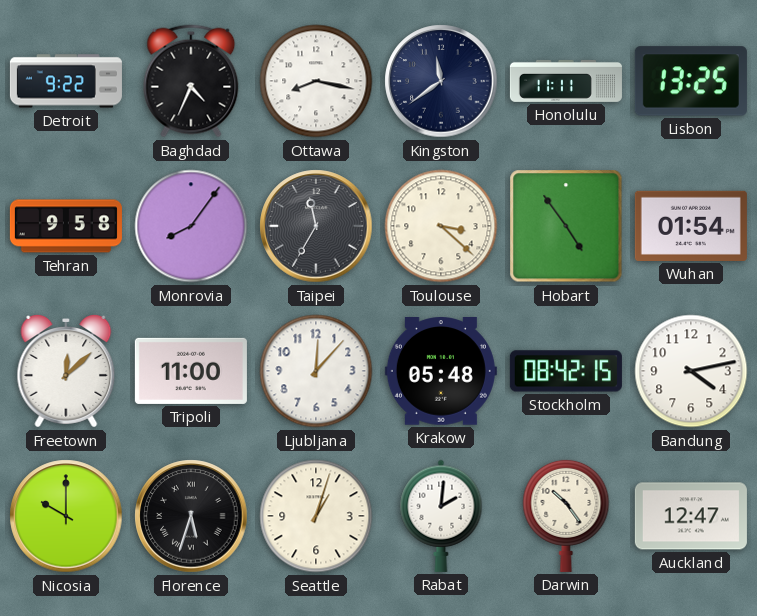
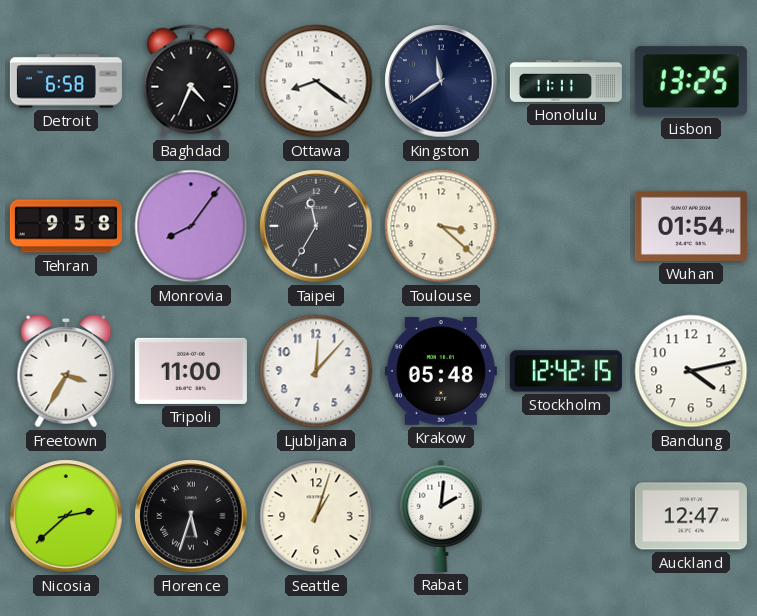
Detroit: 9:22 -> 6:58
Ottawa: 8:17 -> 8:21
Hobart: 4:54 -> none
Freetown: 12:08 -> 3:35
Stockholm: 08:42 -> 12:42
Nicosia: 10:00 -> 2:38
Darwin: 10:24 -> none
